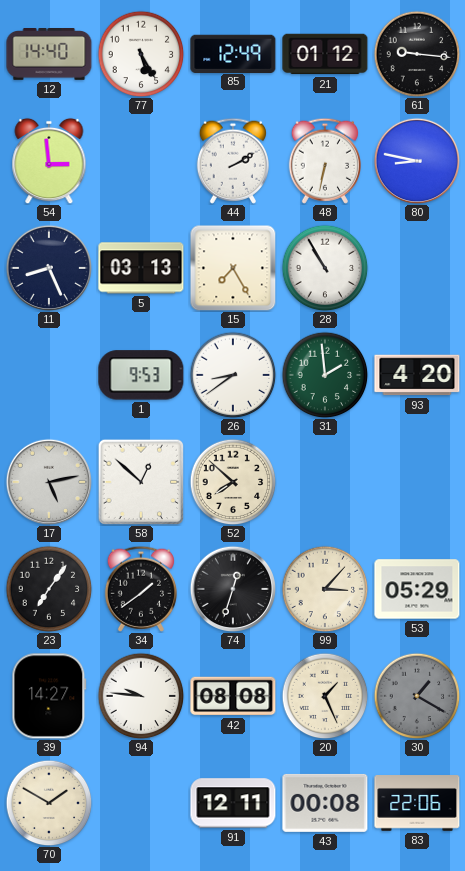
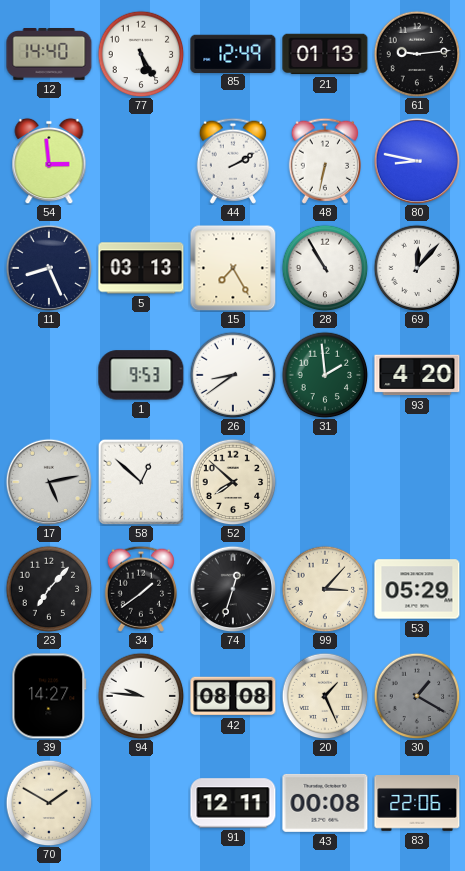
21: 01:12 -> 01:13
61: 9:16 -> 9:14
69: none -> 12:07
23: 7:06 -> 7:07
